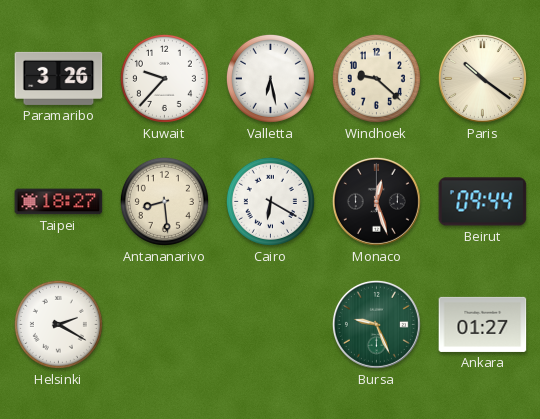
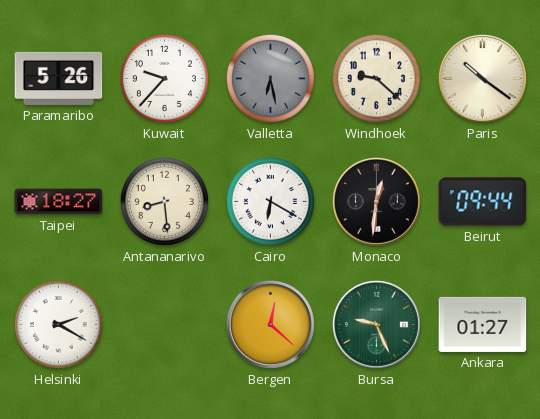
Paramaribo: 3:26 -> 5:26
Valletta dial: white -> grey
Monaco: 12:27 -> 12:31
Bergen: none -> 12:22
